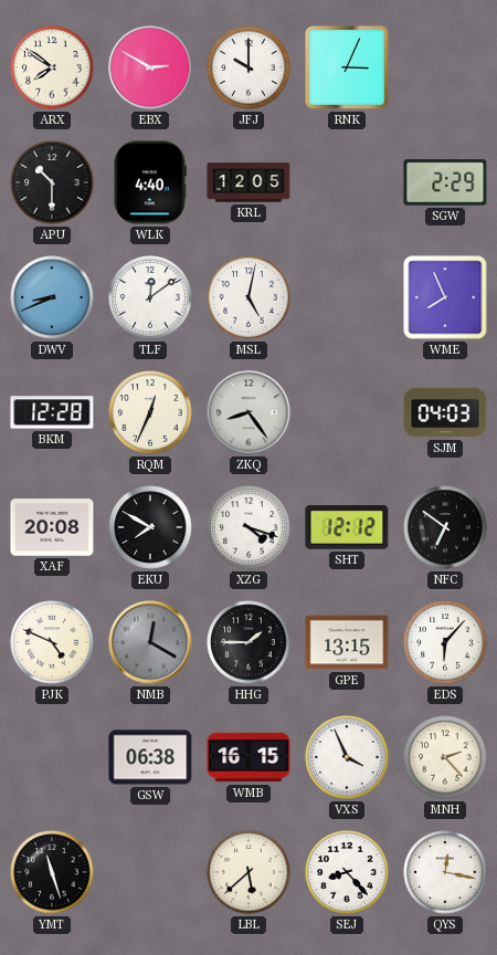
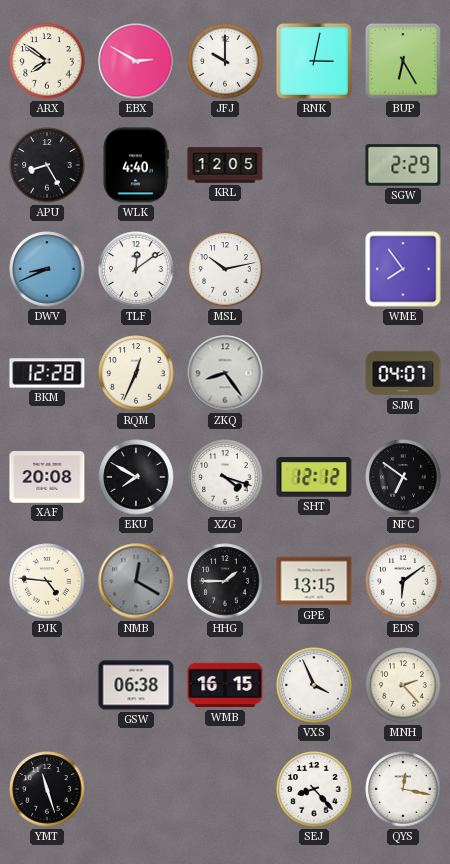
RNK: 3:04 -> 3:02
BUP: none -> 6:25
APU: 10:30 -> 8:25
MSL: 5:02 -> 10:13
WME: 7:56 -> 7:54
SJM: 04:03 -> 04:07
PJK: 4:49 -> 4:46
EDS: 6:07 -> 6:09
LBL: 5:38 -> none
